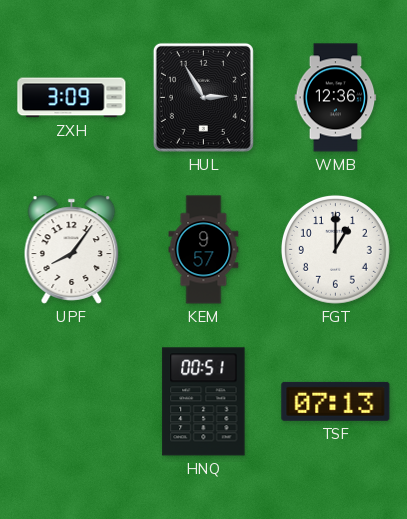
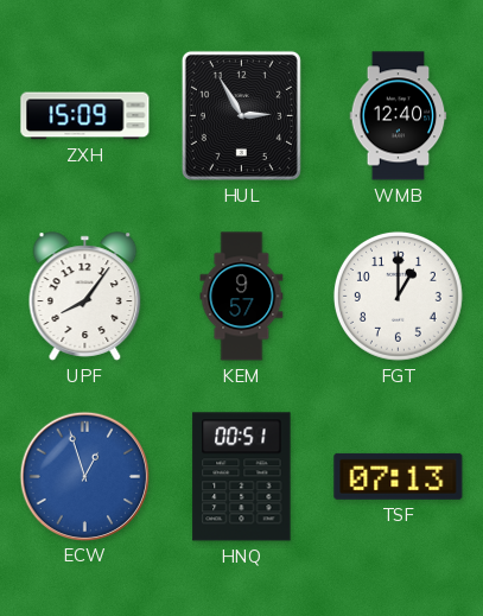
ZXH: 3:09 -> 15:09
WMB: 12:36 -> 12:40
ECW: none -> 12:57
